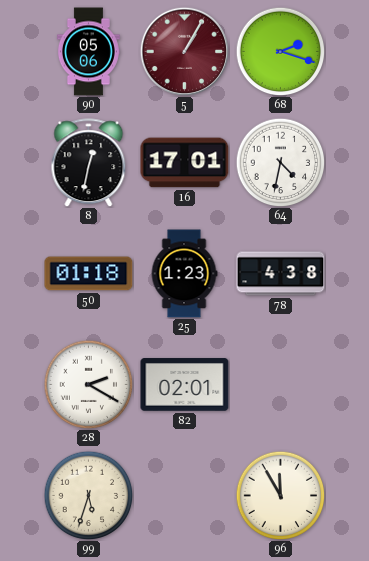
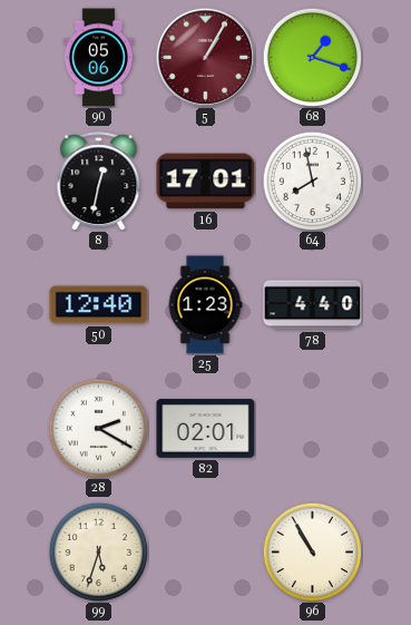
68: 2:18 -> 1:18
64: 4:32 -> 7:58
50: 01:18 -> 12:40
78: 4:38 -> 4:40
96: 11:55 -> 10:55
